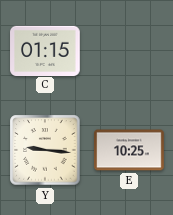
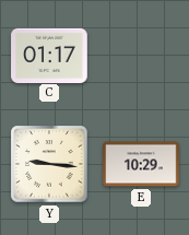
C: 01:15 -> 01:17
E: 10:25 -> 10:29
